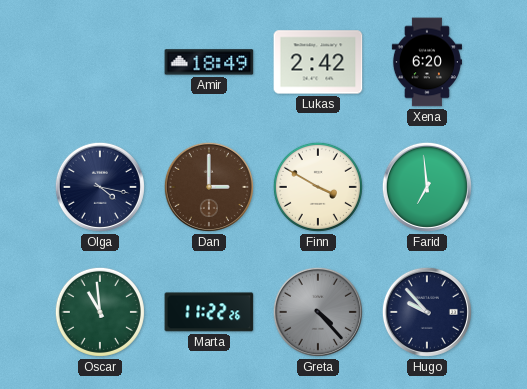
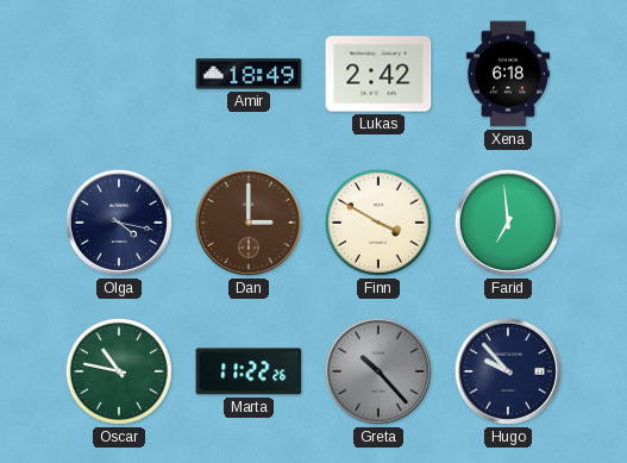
Xena: 6:20 -> 6:18
Oscar: 10:59 -> 10:47
Greta: 4:23 -> 10:23
